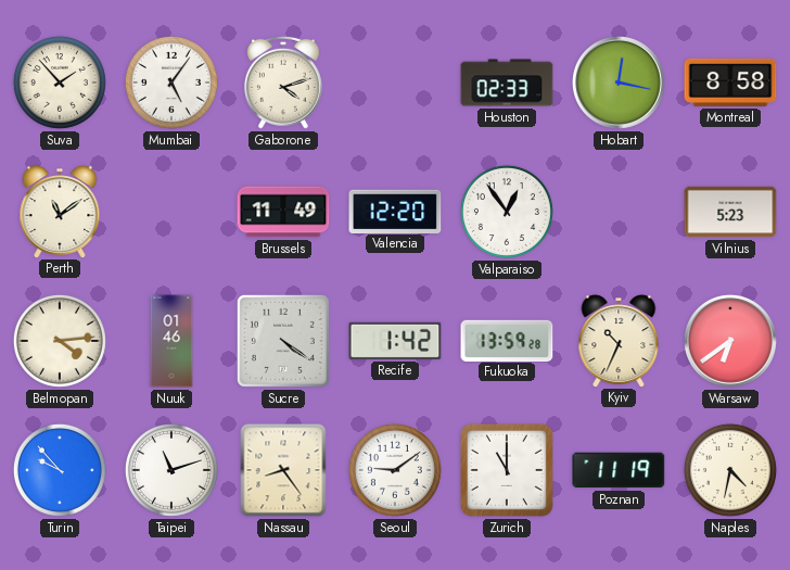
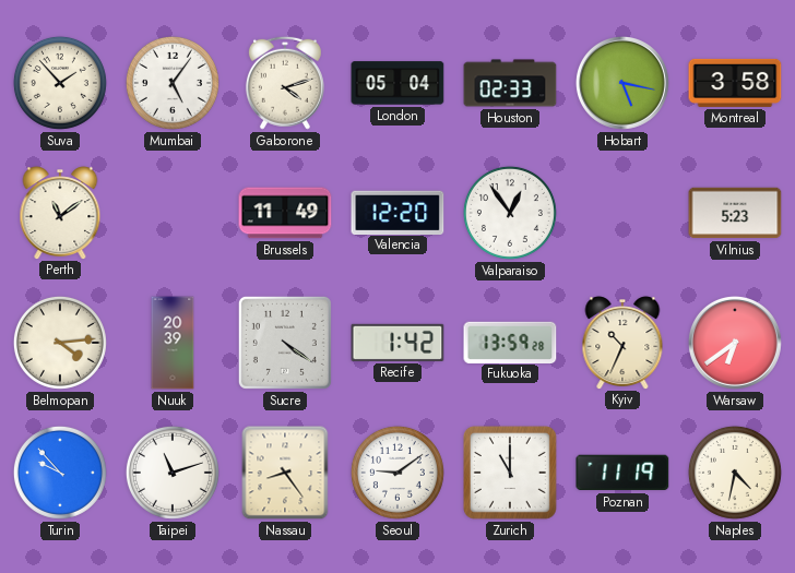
London: none -> 05:04
Hobart: 12:17 -> 5:17
Montreal: 8:58 -> 3:58
Nuuk: 01:46 -> 20:39
